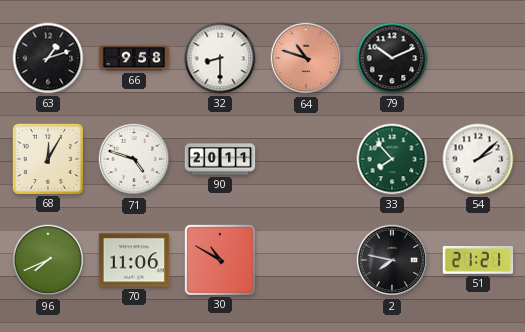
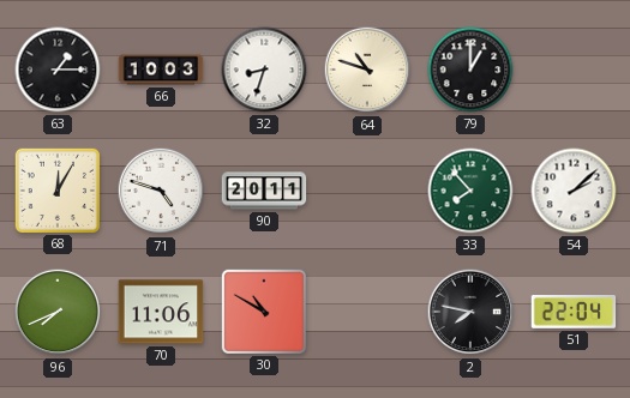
63: 1:12 -> 1:15
66: 9:58 -> 10:03
32: 8:30 -> 8:33
64 dial: salmon -> cream
79: 10:11 -> 1:00
51: 21:21 -> 22:04
